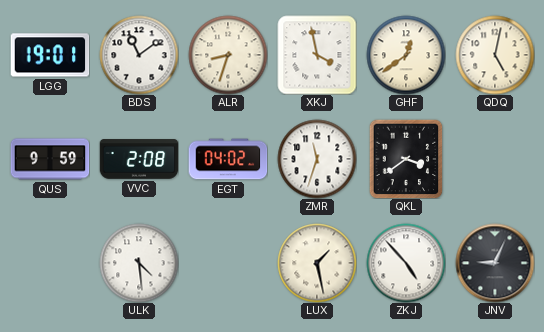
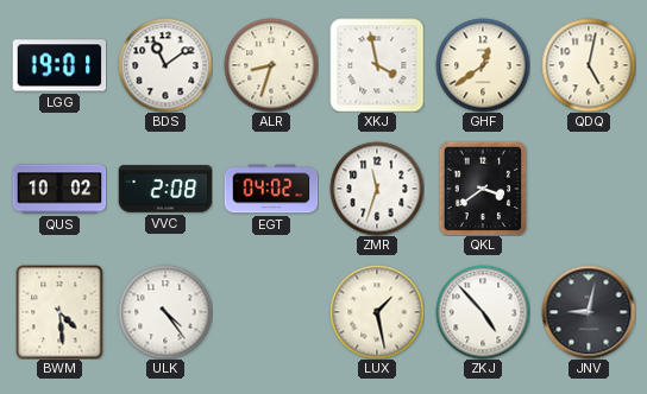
QUS: 9:59 -> 10:02
BWM: none -> 4:29
ULK: 4:29 -> 4:24
JNV: 9:04 -> 9:02
